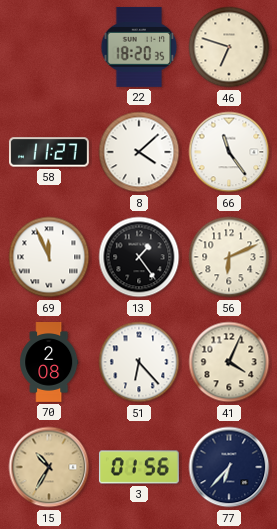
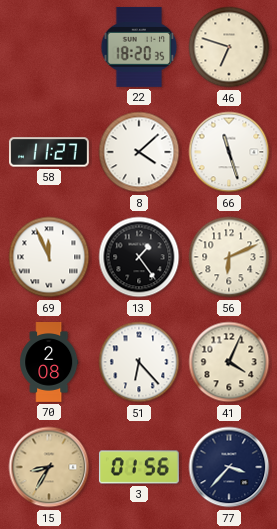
66: 11:24 -> 11:27
15: 10:35 -> 8:35
77: 6:37 -> 3:37
